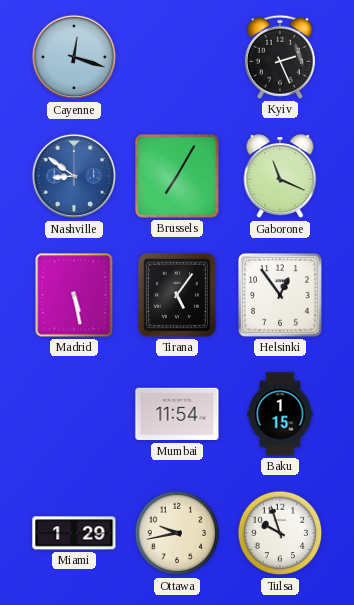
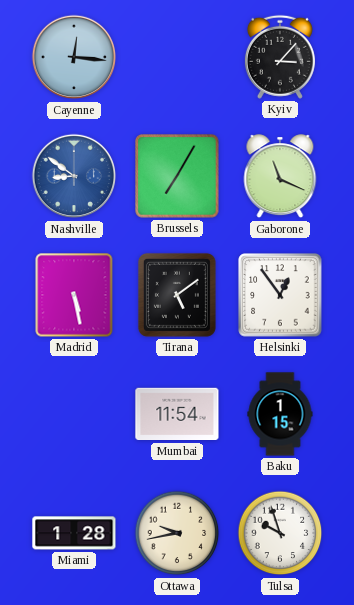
Cayenne: 12:18 -> 12:16
Kyiv: 2:26 -> 3:07
Tirana: 5:06 -> 5:09
Miami: 1:29 -> 1:28
